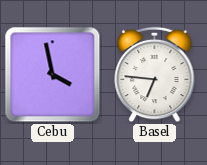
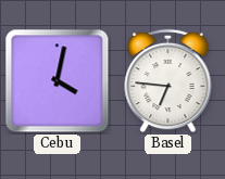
Cebu: 3:58 -> 4:02
